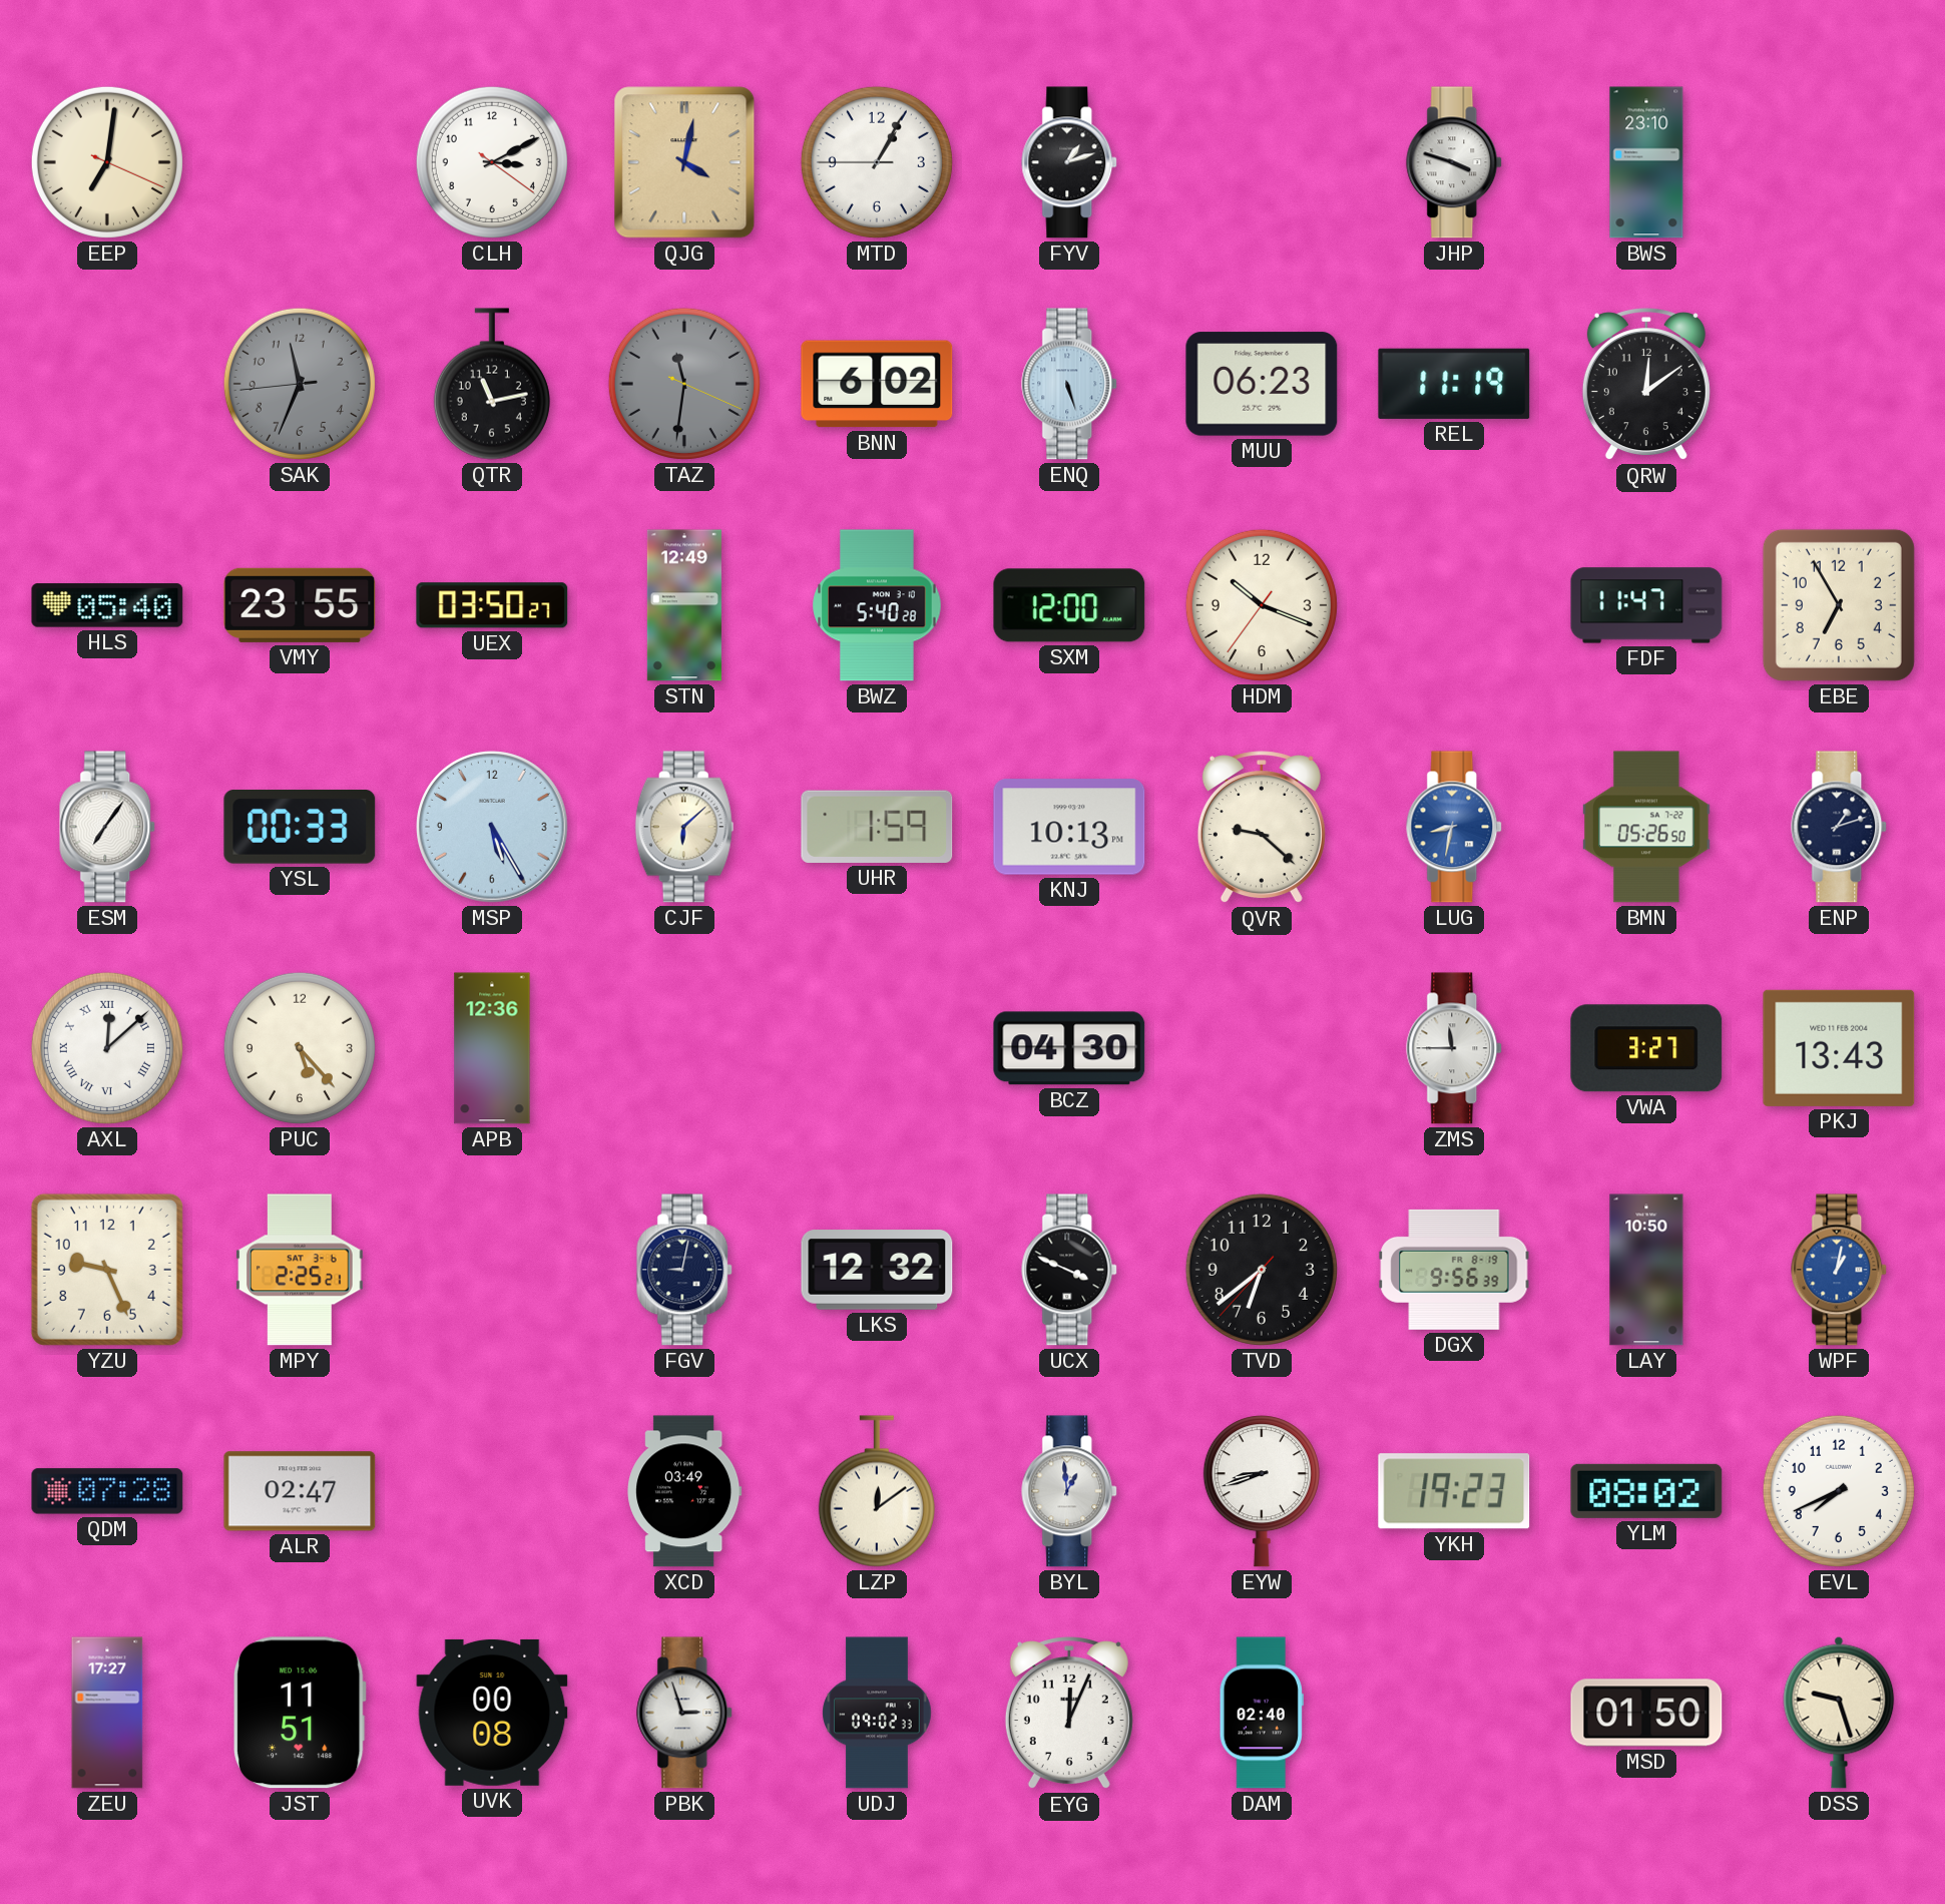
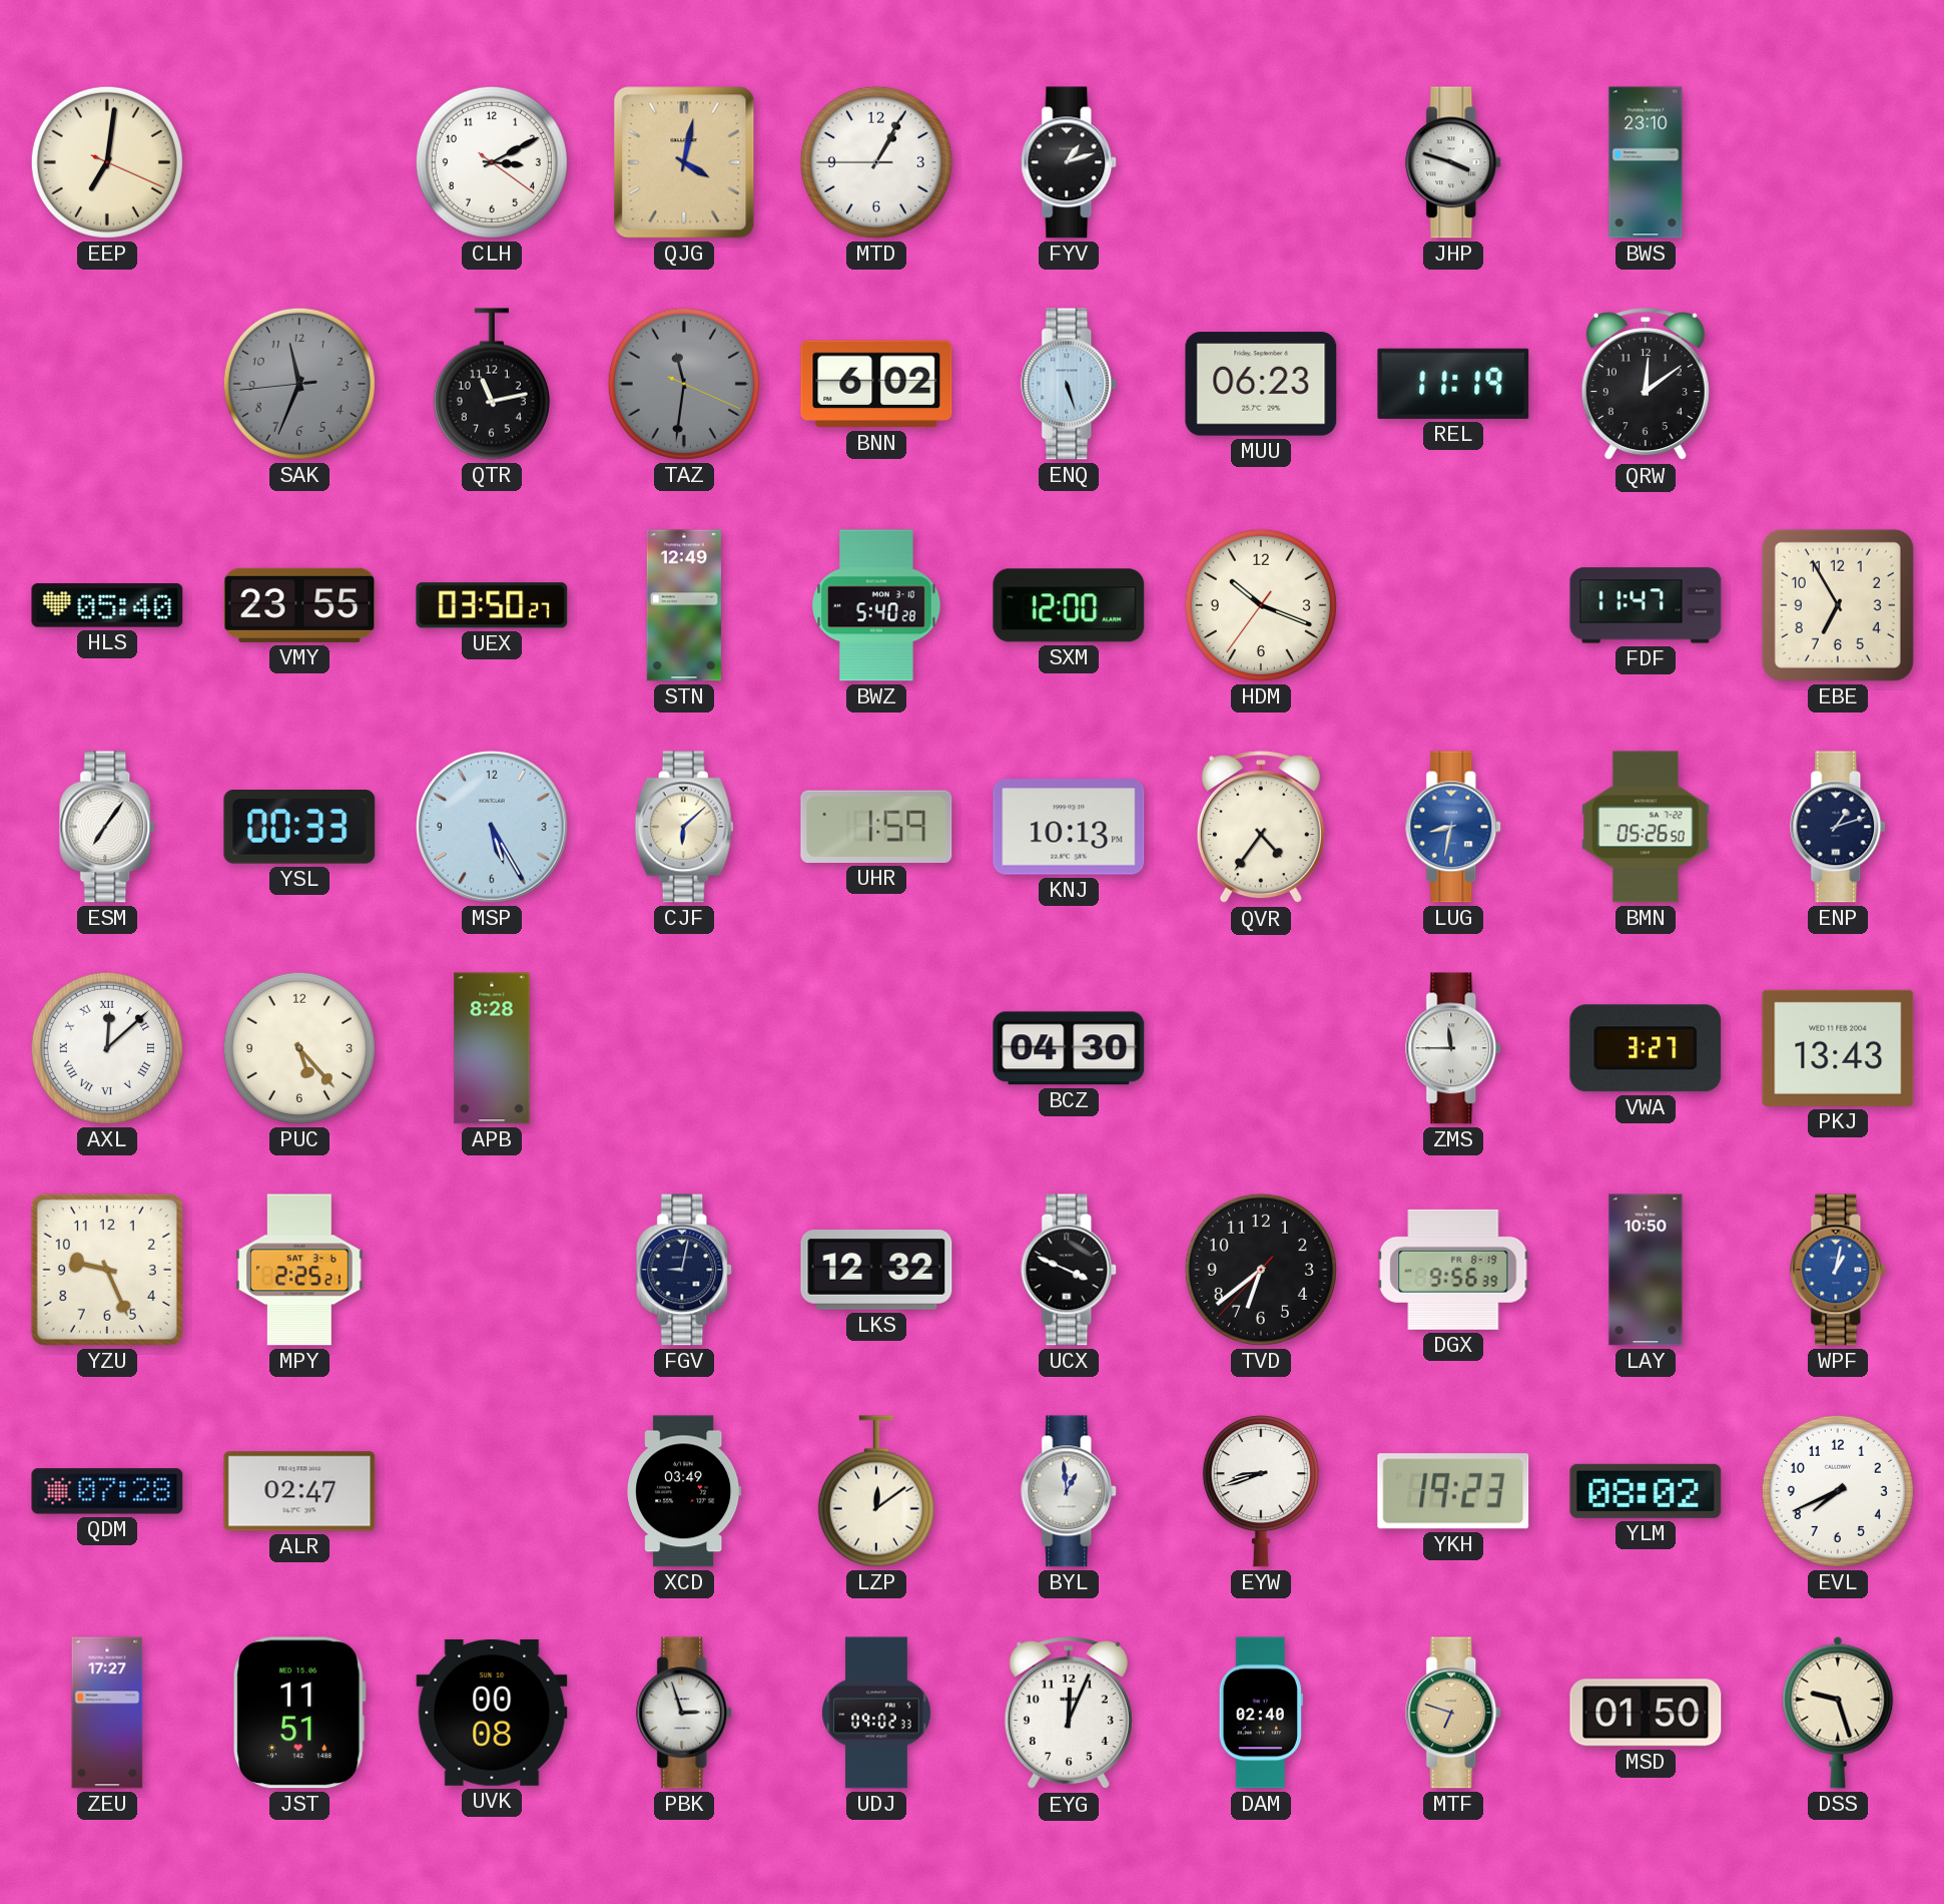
QVR: 9:22 -> 4:36
APB: 12:36 -> 8:28
MTF: none -> 6:48
